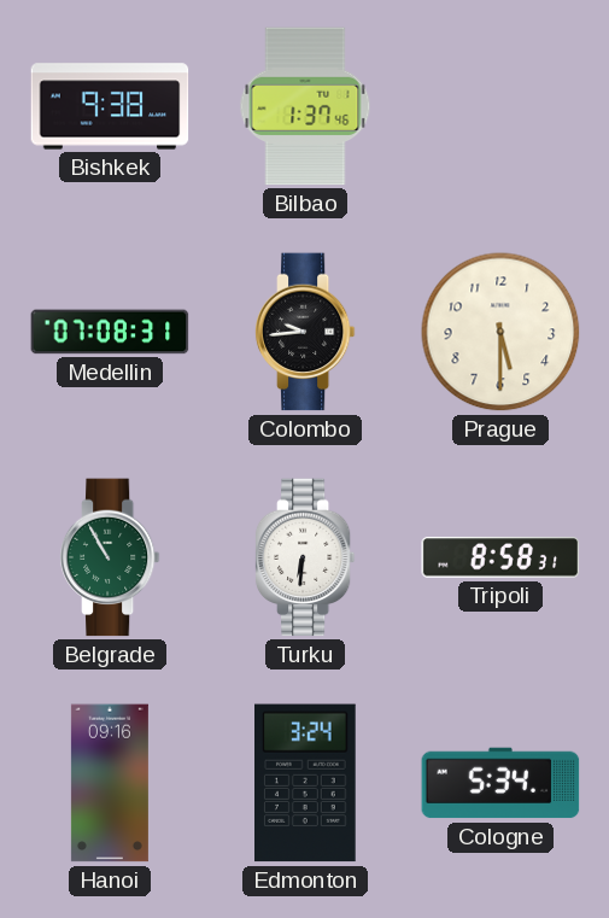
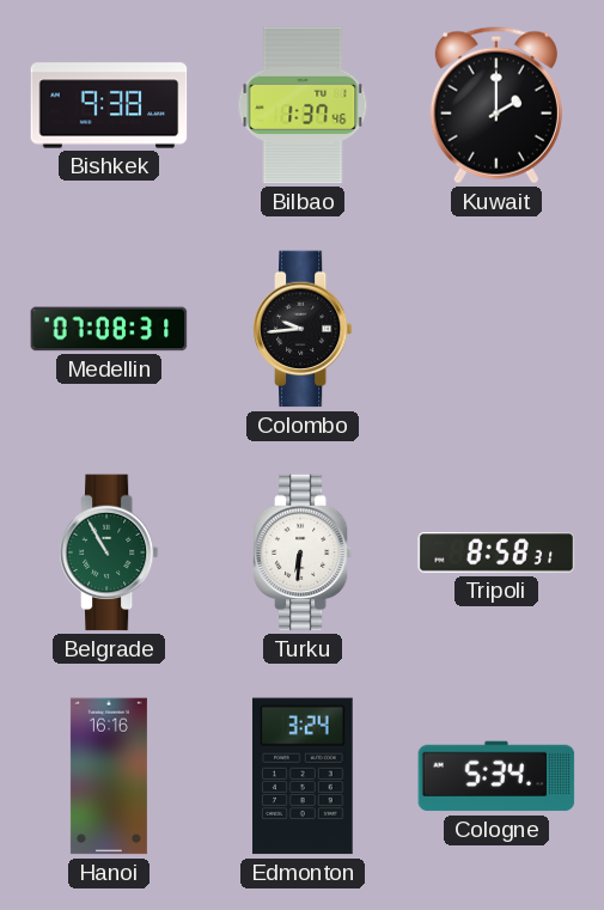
Kuwait: none -> 2:00
Prague: 5:30 -> none
Hanoi: 09:16 -> 16:16
